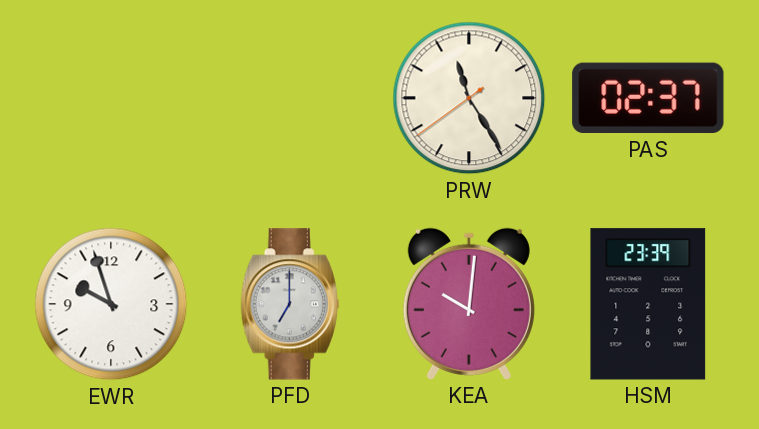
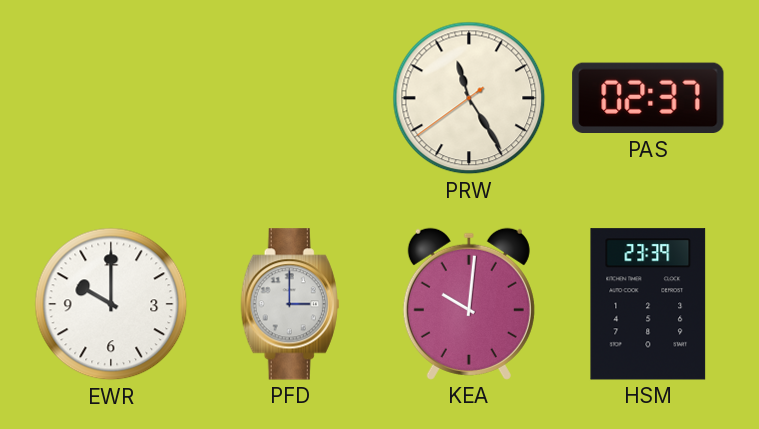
EWR: 9:57 -> 10:00
PFD: 7:00 -> 3:00
